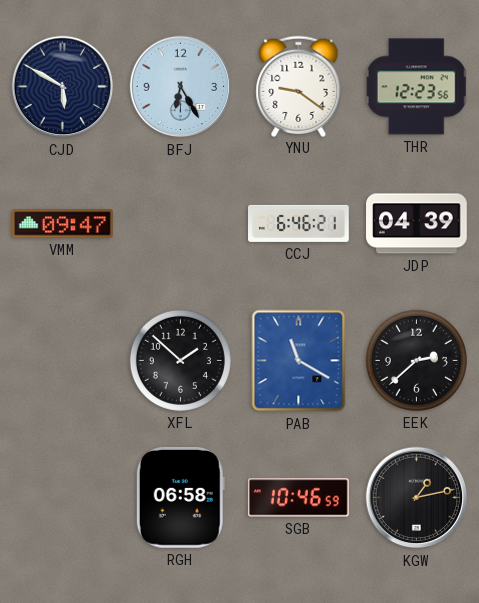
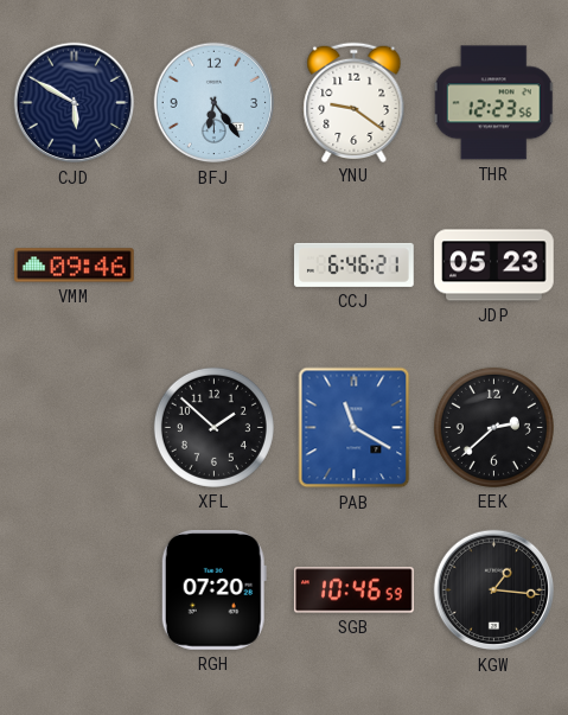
BFJ: 6:25 -> 6:24
VMM: 09:47 -> 09:46
JDP: 04:39 -> 05:23
RGH: 06:58 -> 07:20
KGW: 1:13 -> 1:16
